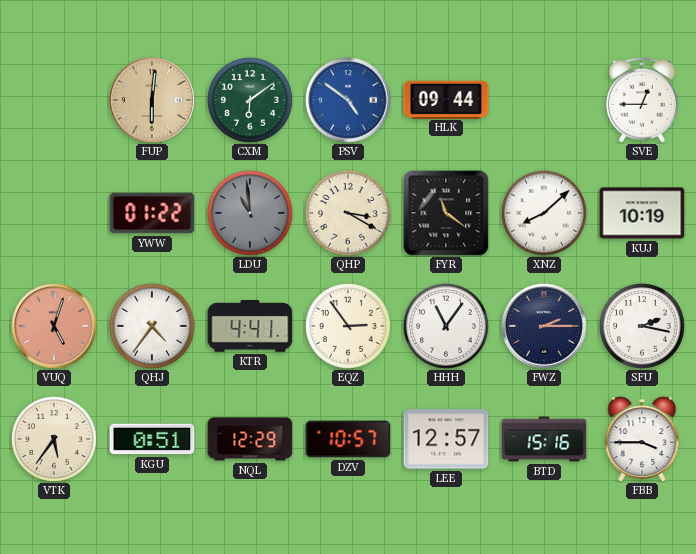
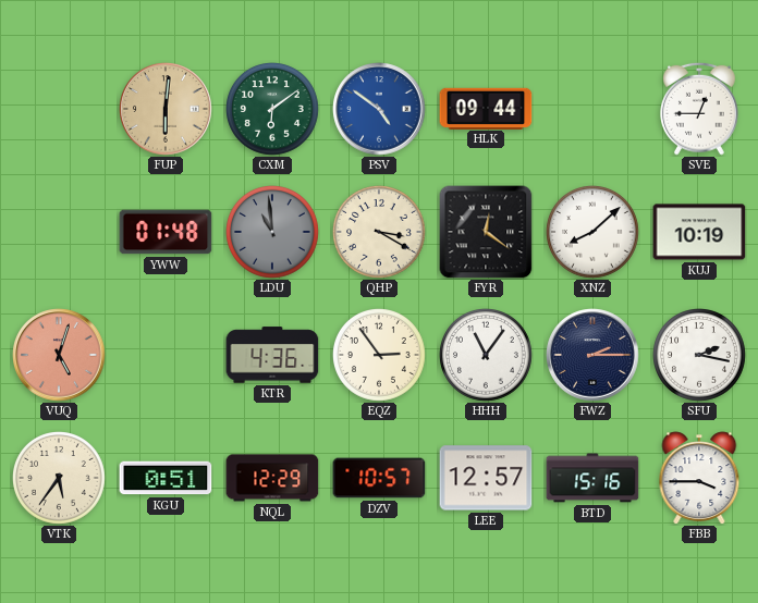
YWW: 01:22 -> 01:48
FYR: 11:21 -> 12:21
QHJ: 4:36 -> none
KTR: 4:41 -> 4:36
